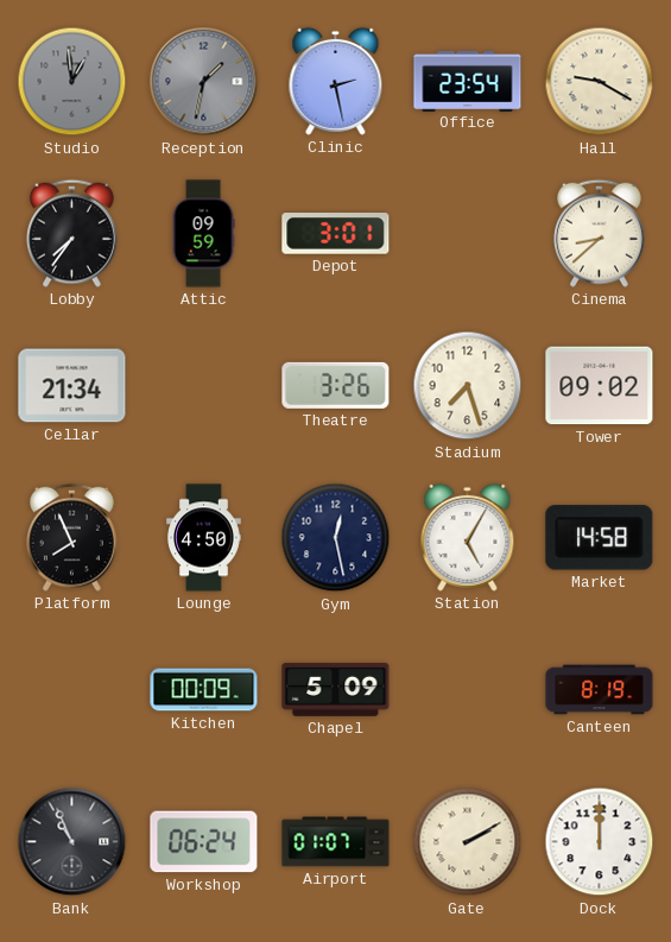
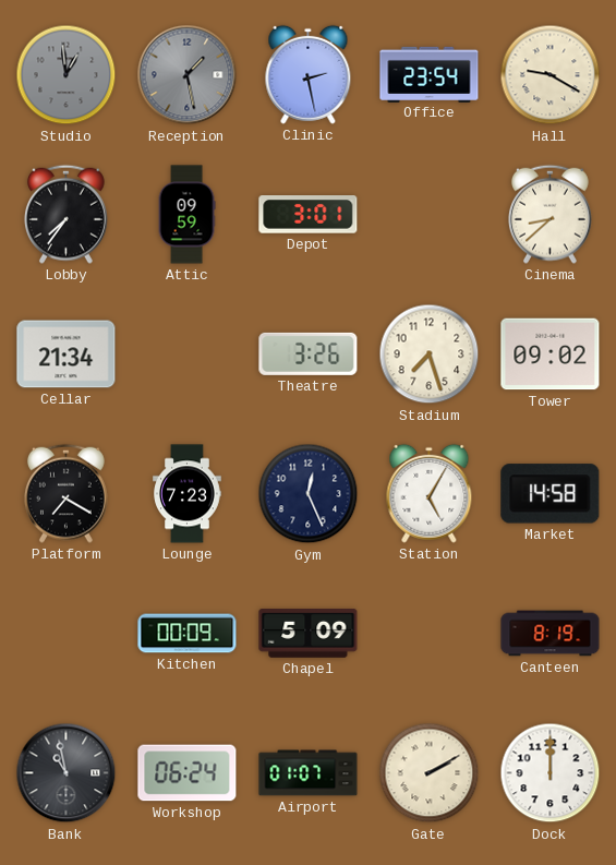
Reception: 1:32 -> 1:28
Platform: 7:56 -> 7:20
Lounge: 4:50 -> 7:23
Gym: 12:28 -> 12:26
Bank: 10:56 -> 10:58
